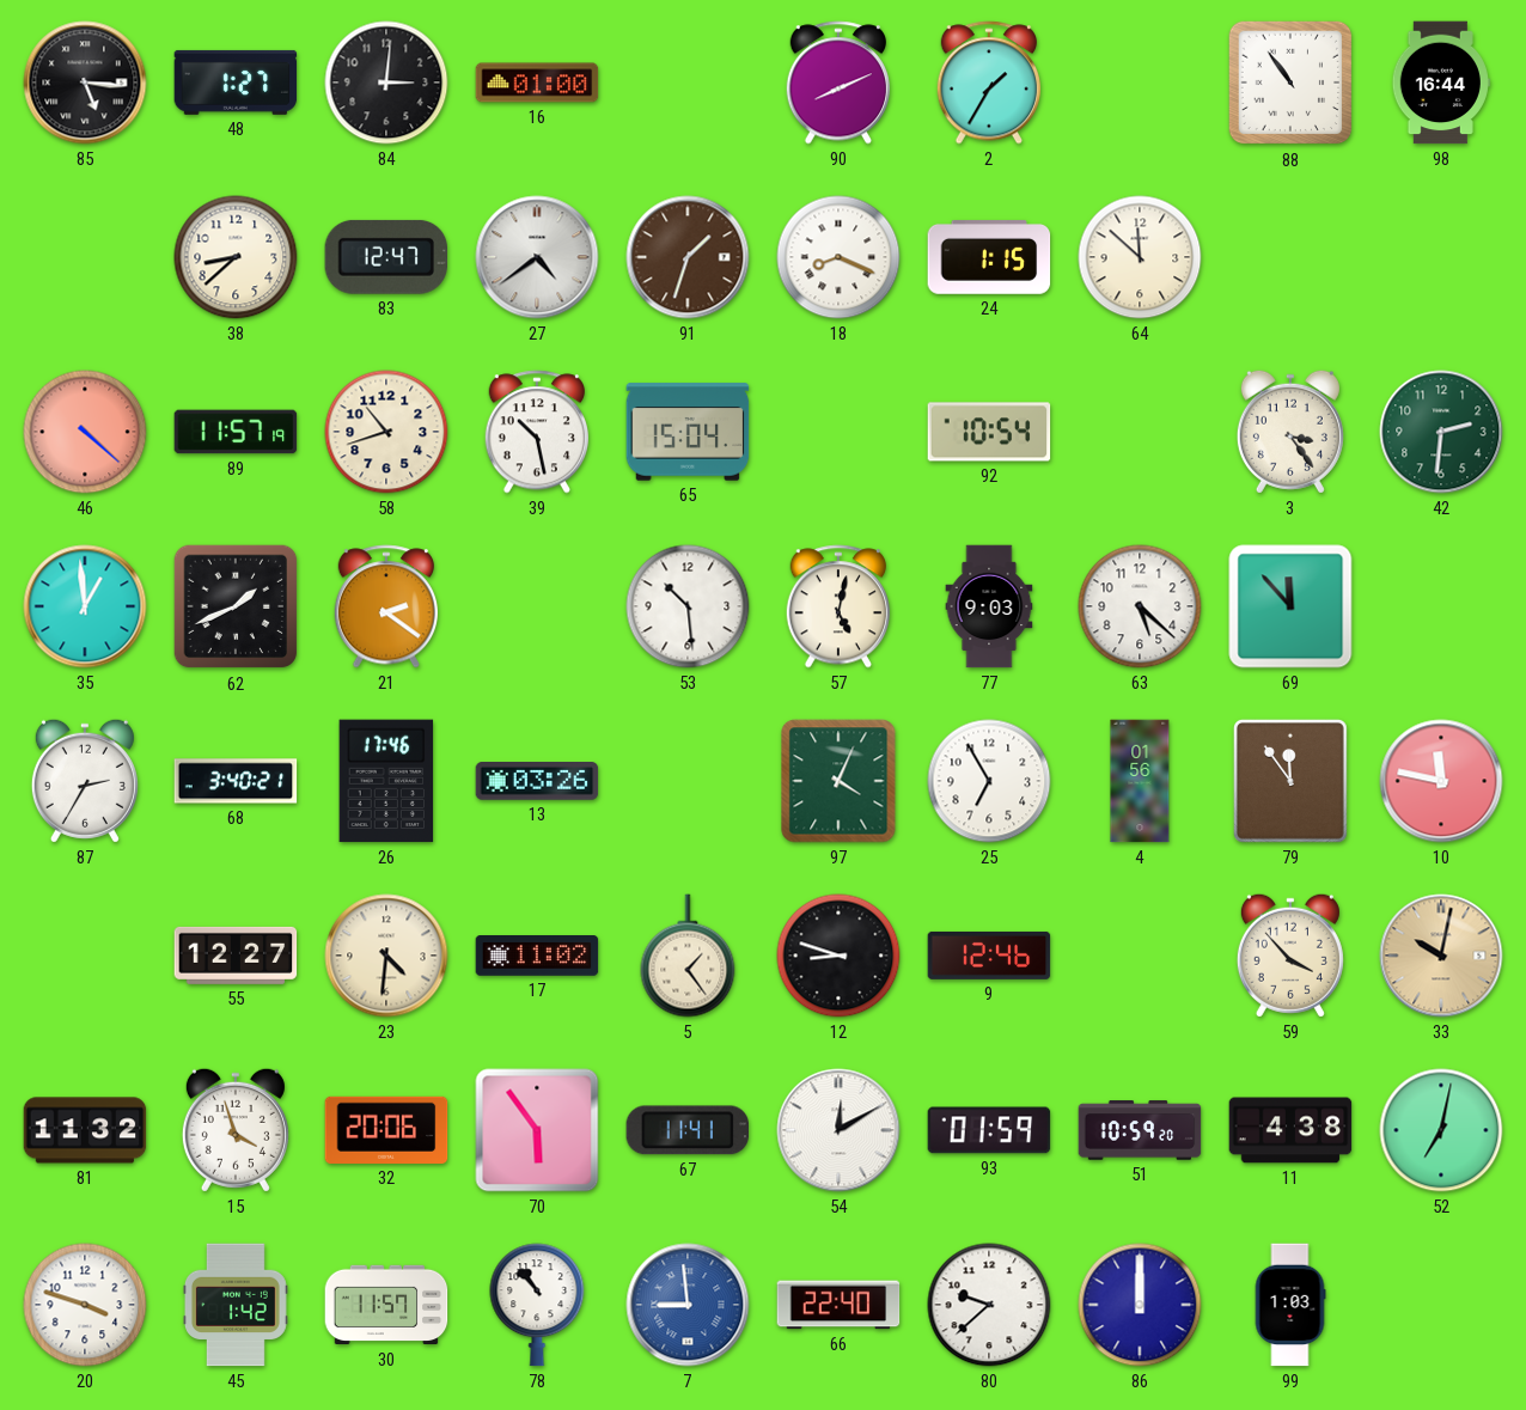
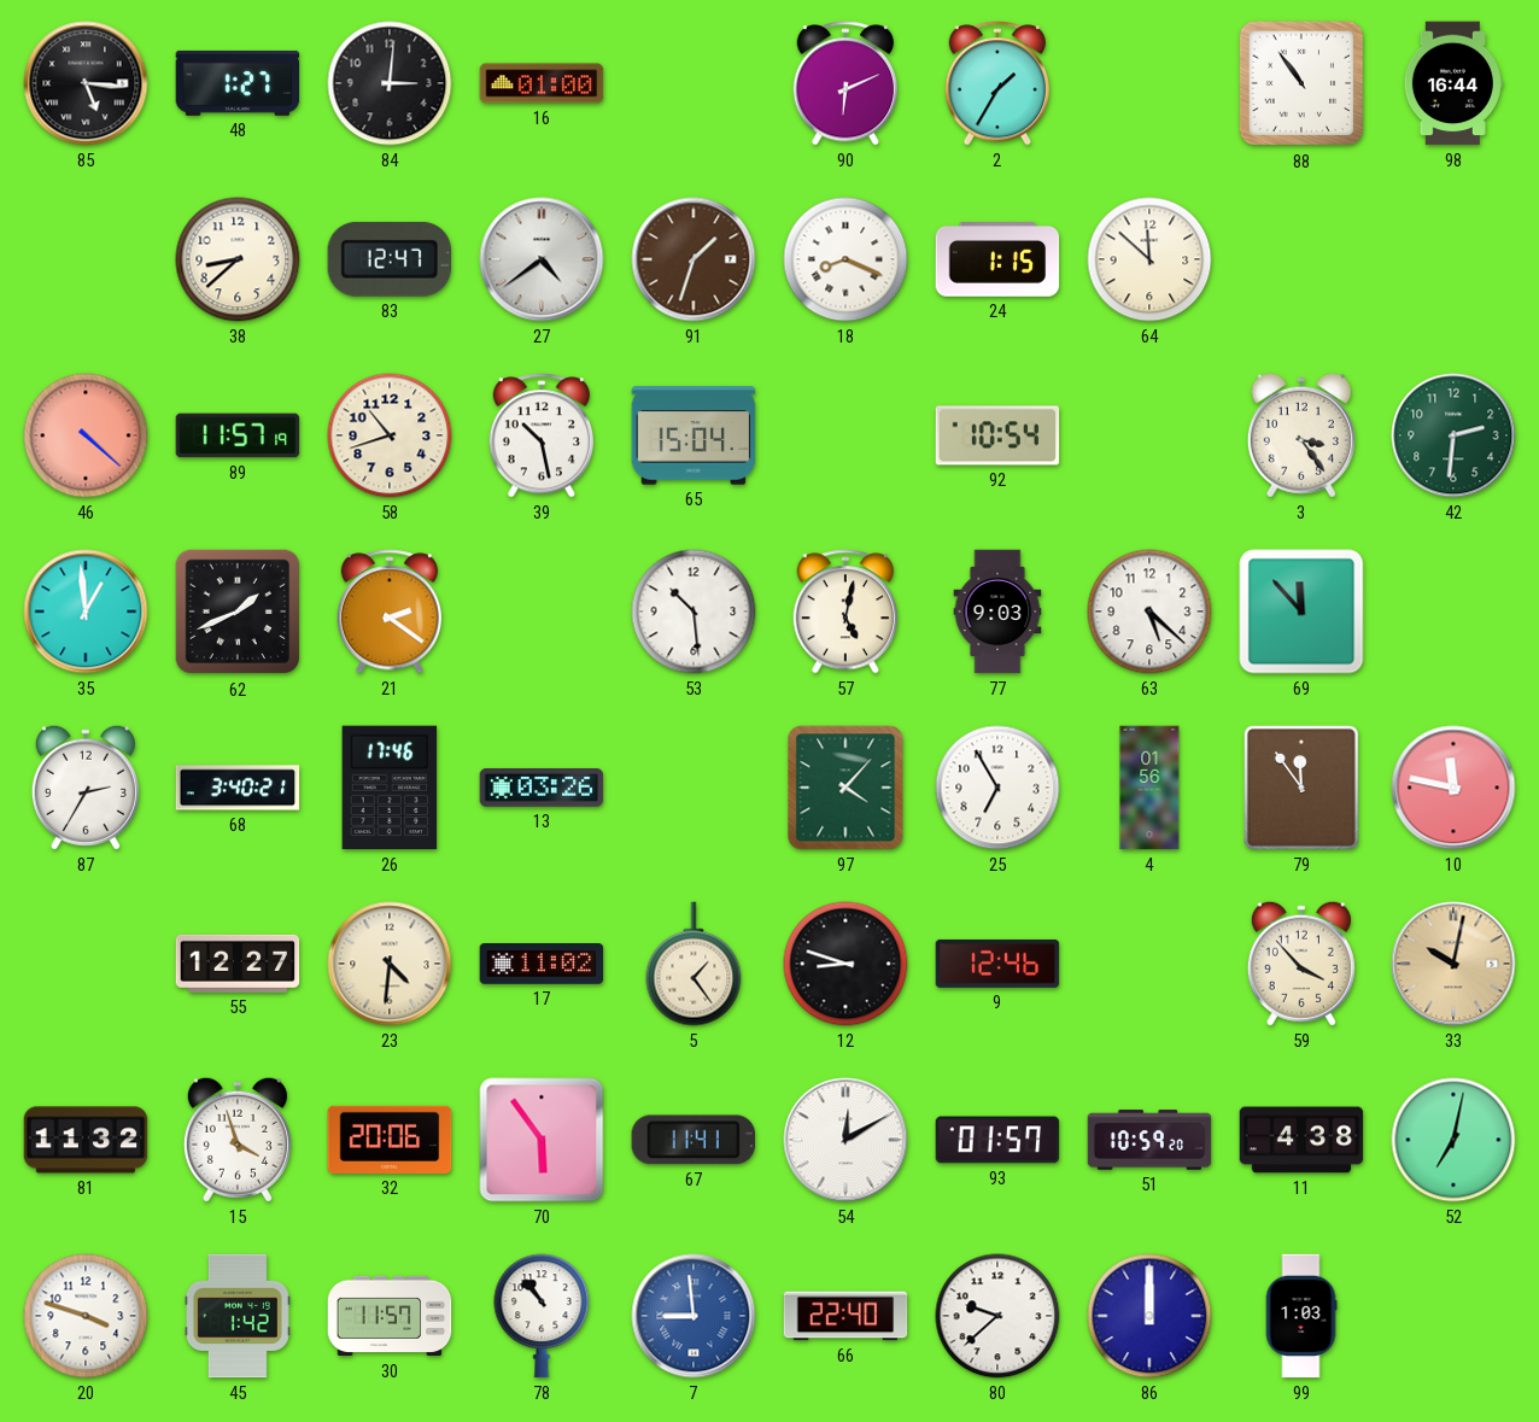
90: 8:11 -> 6:11
97: 4:04 -> 4:07
93: 01:59 -> 01:57
